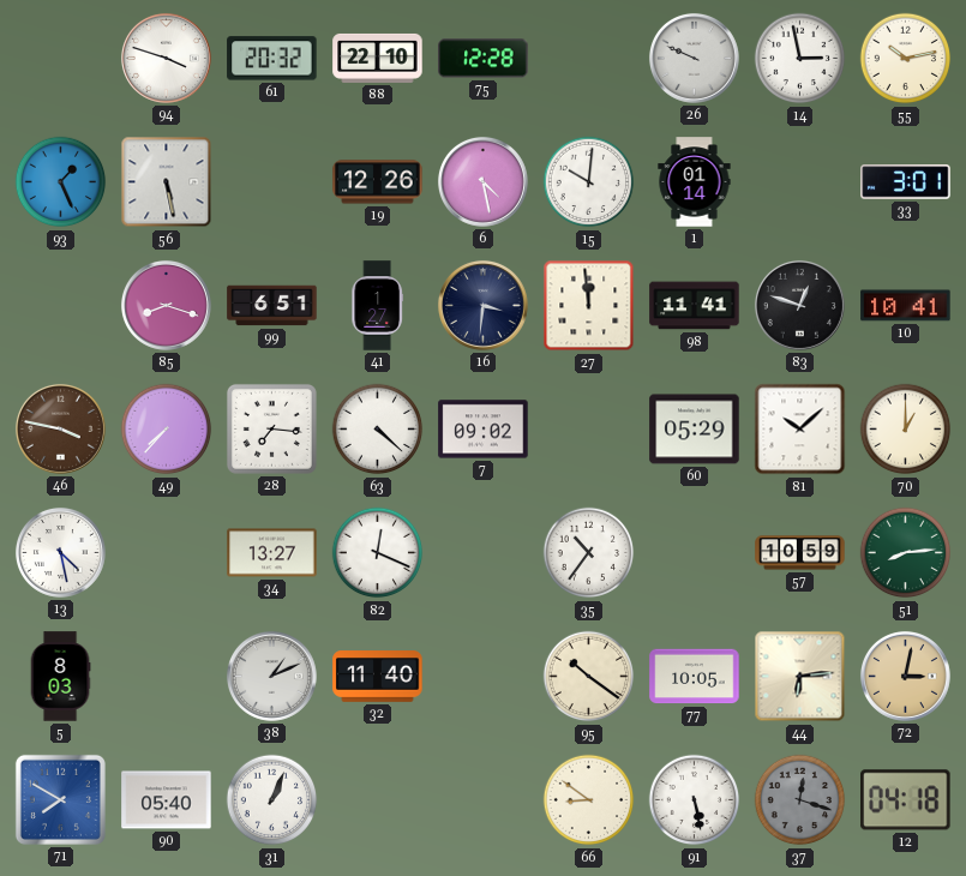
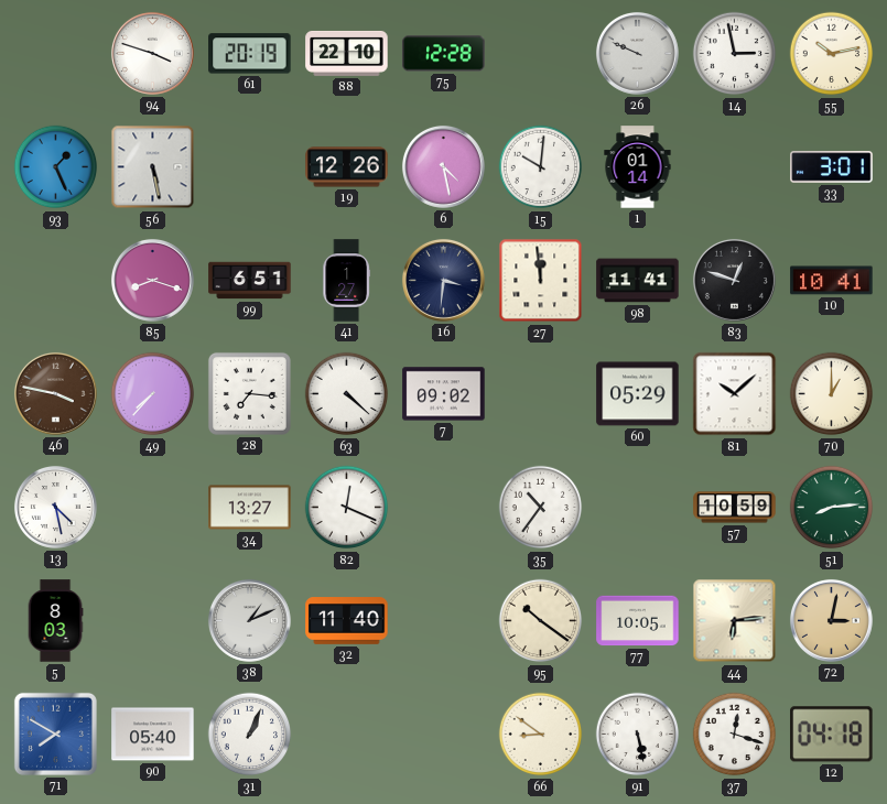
61: 20:32 -> 20:19
37 dial: grey -> white
